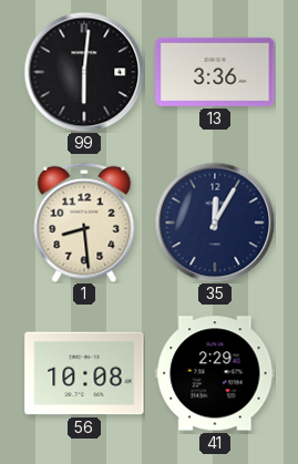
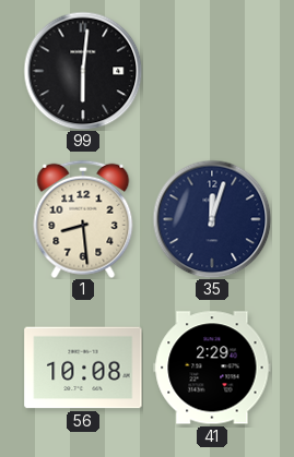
13: 3:36 -> none
35: 12:05 -> 12:03
